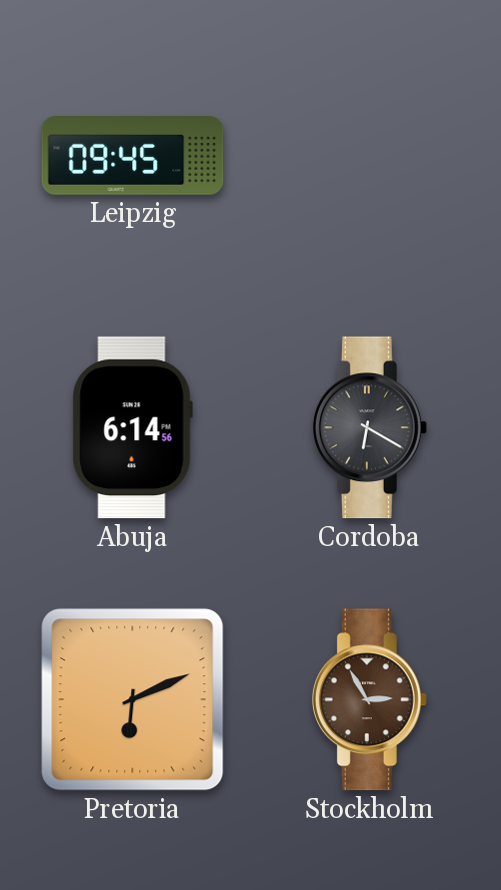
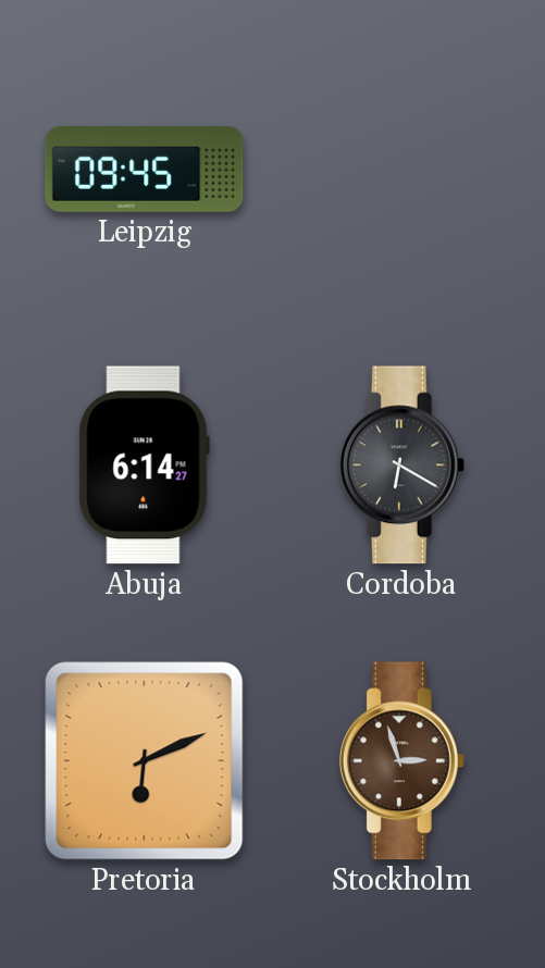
Abuja: 6:14:56 -> 6:14:27
Stockholm: 2:55 -> 2:57
